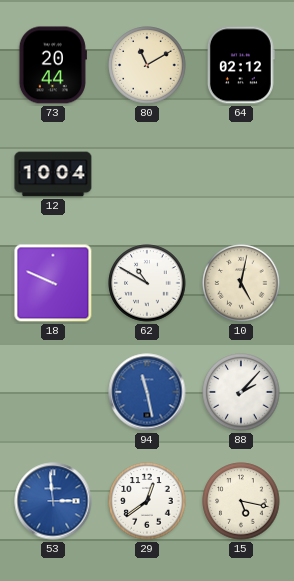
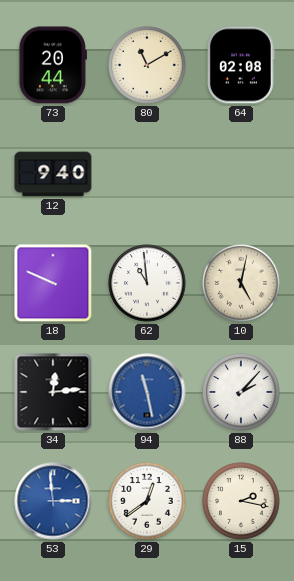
64: 02:12 -> 02:08
12: 10:04 -> 9:40
62: 10:50 -> 10:59
34: none -> 12:14
15: 5:17 -> 2:17
